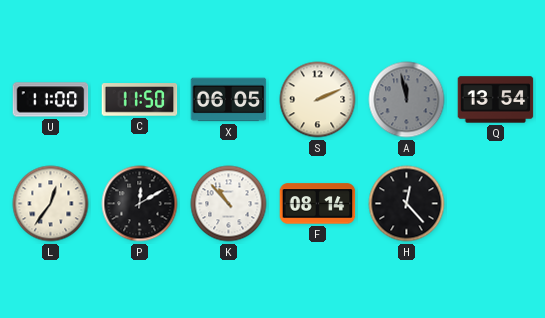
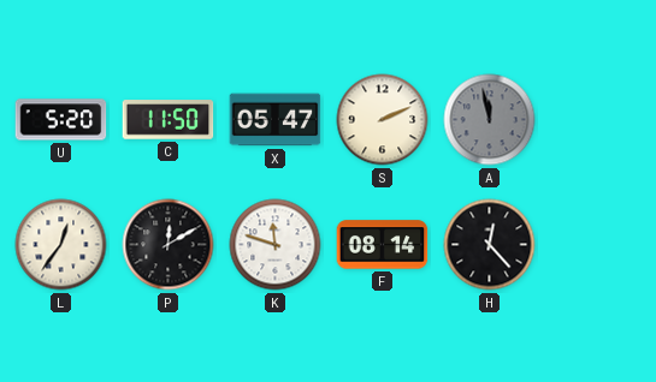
U: 11:00 -> 5:20
X: 06:05 -> 05:47
Q: 13:54 -> none
K: 10:53 -> 11:48
